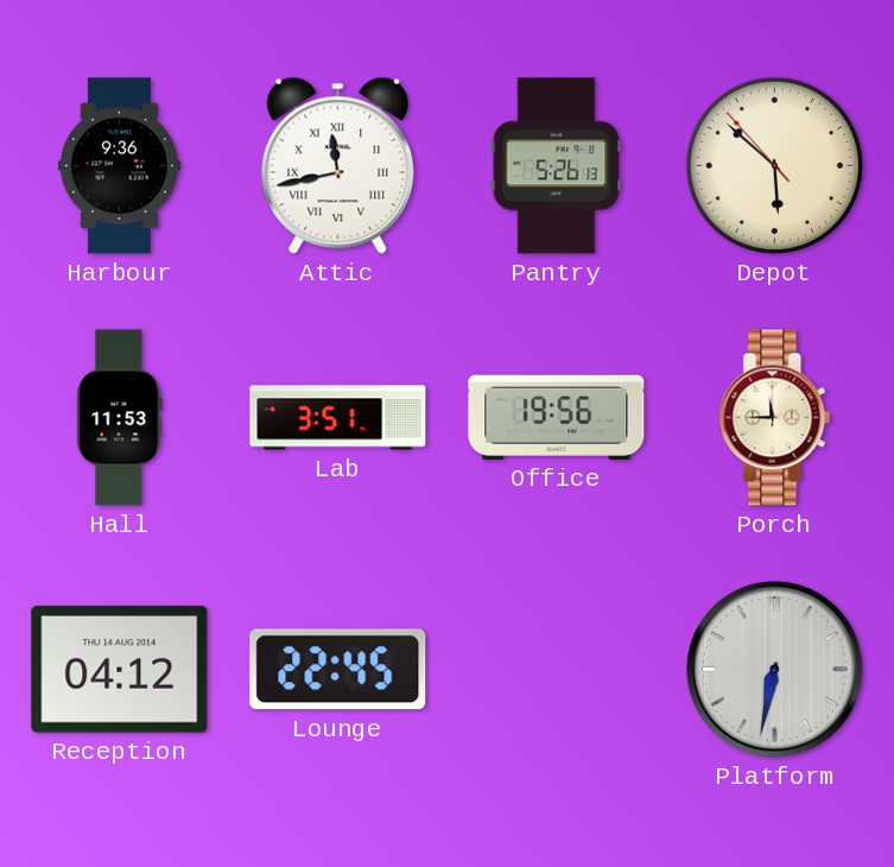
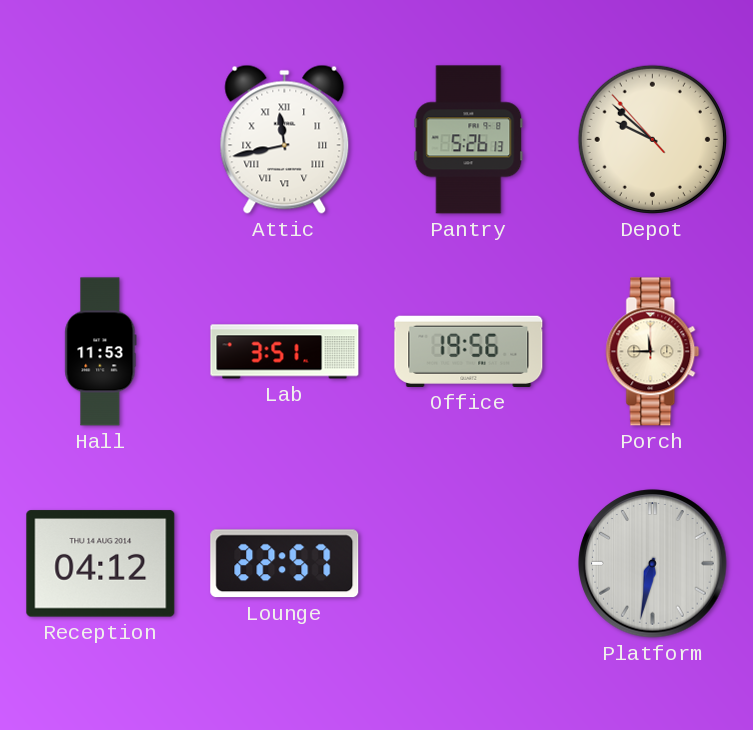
Harbour: 9:36 -> none
Depot: 5:51 -> 9:51
Lounge: 22:45 -> 22:57
